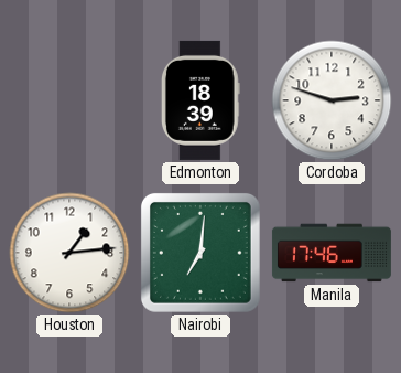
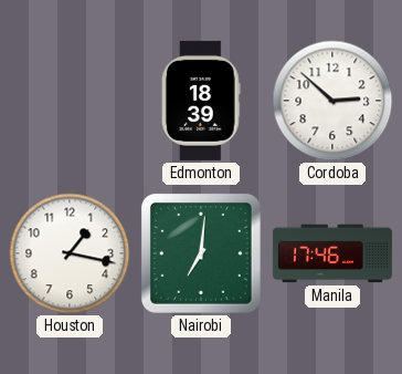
Cordoba: 2:48 -> 2:52
Houston: 1:14 -> 1:17
